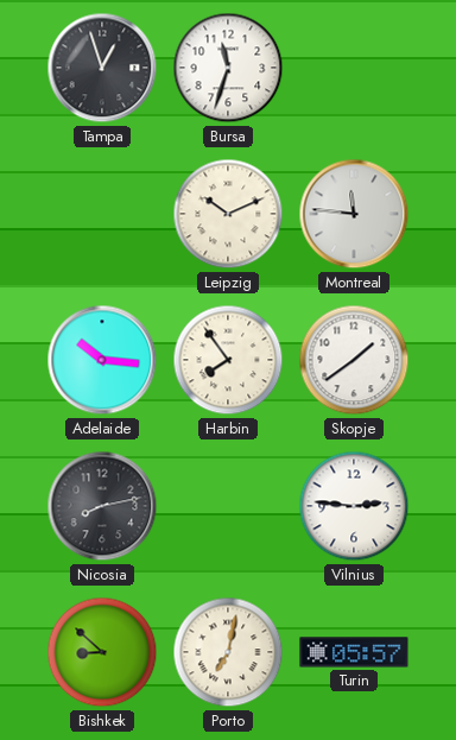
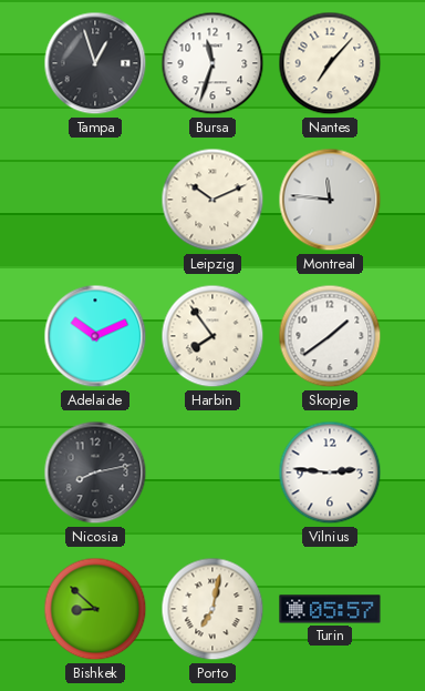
Nantes: none -> 7:07
Adelaide: 10:16 -> 10:11
